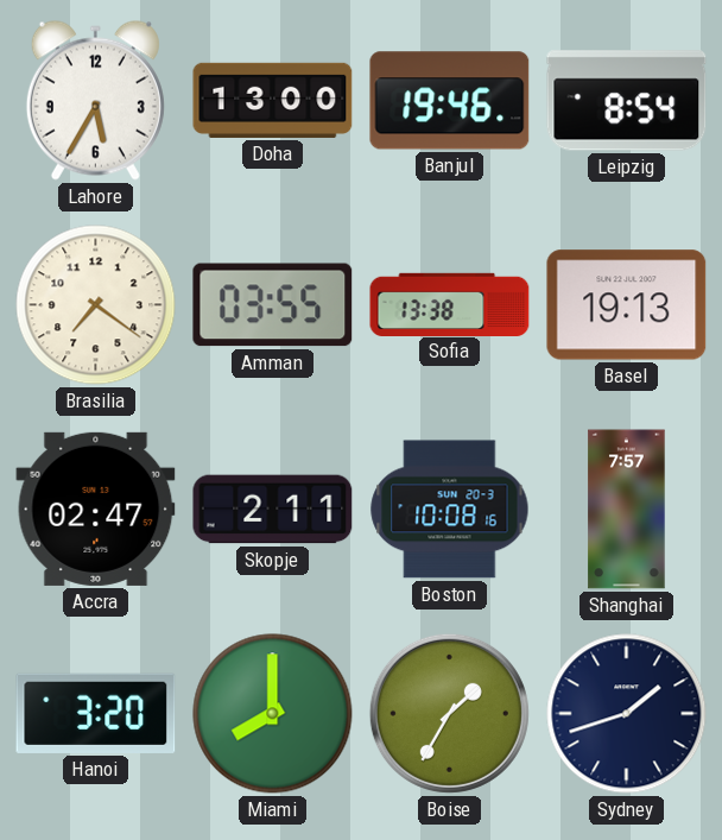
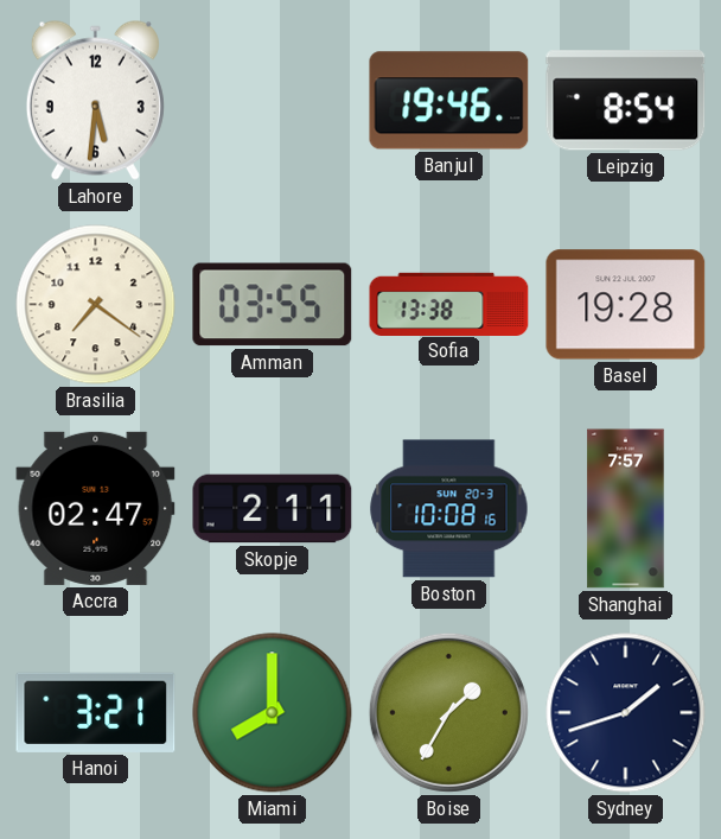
Lahore: 5:35 -> 5:31
Doha: 13:00 -> none
Basel: 19:13 -> 19:28
Hanoi: 3:20 -> 3:21
